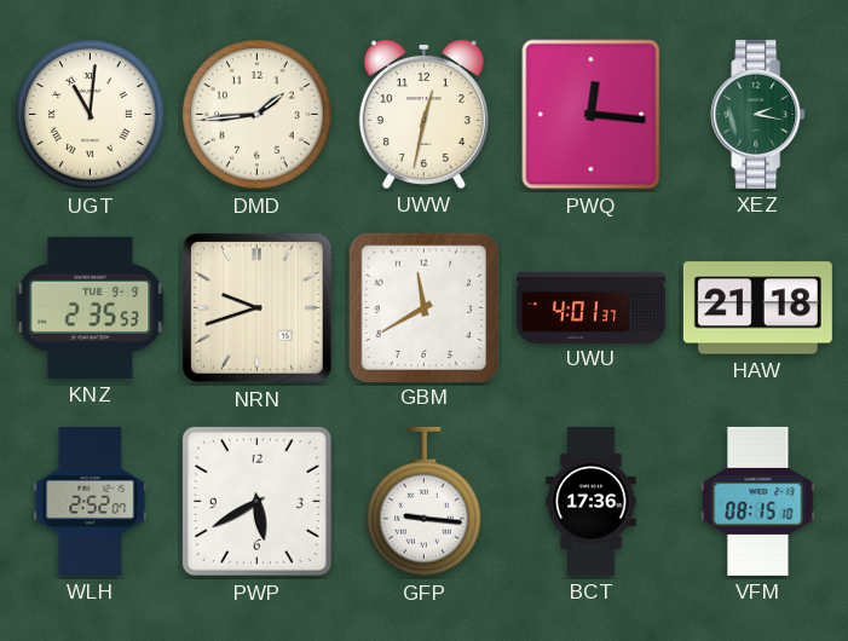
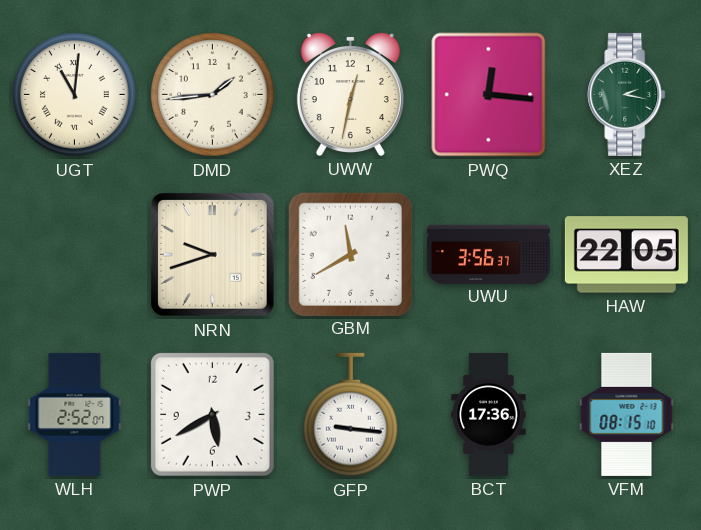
KNZ: 2:35 -> none
UWU: 4:01 -> 3:56
HAW: 21:18 -> 22:05
